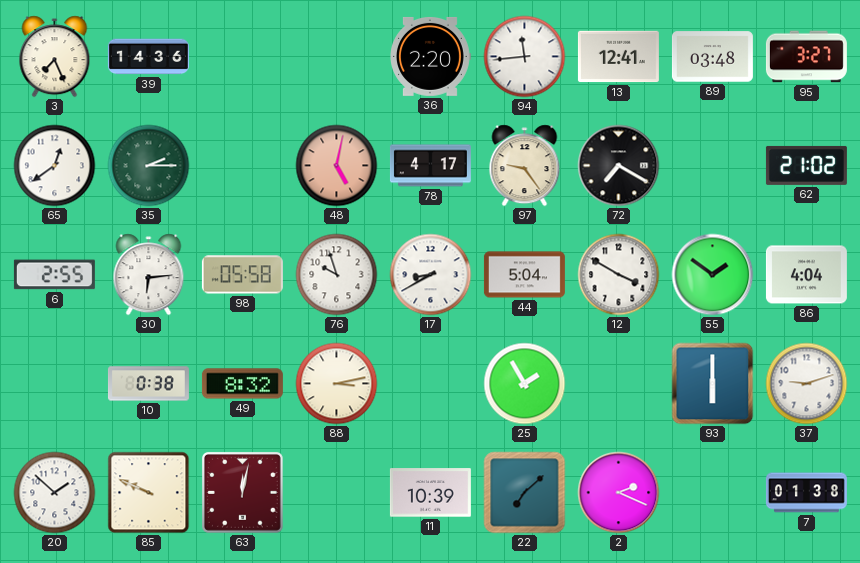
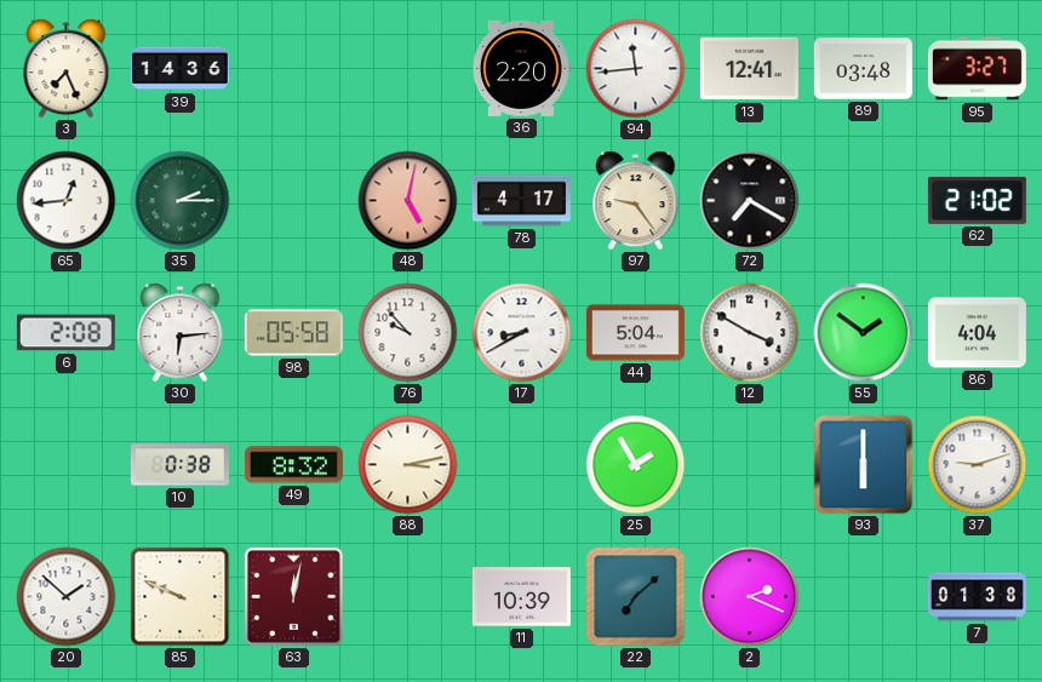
65: 12:39 -> 12:44
6: 2:55 -> 2:08
76: 9:57 -> 9:53
